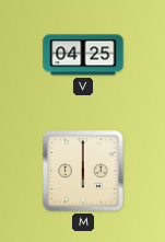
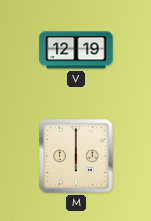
V: 04:25 -> 12:19
